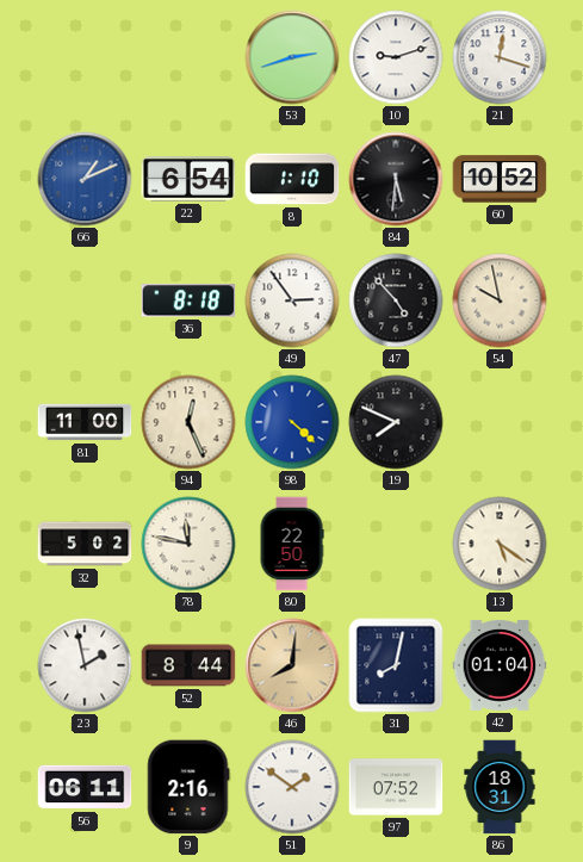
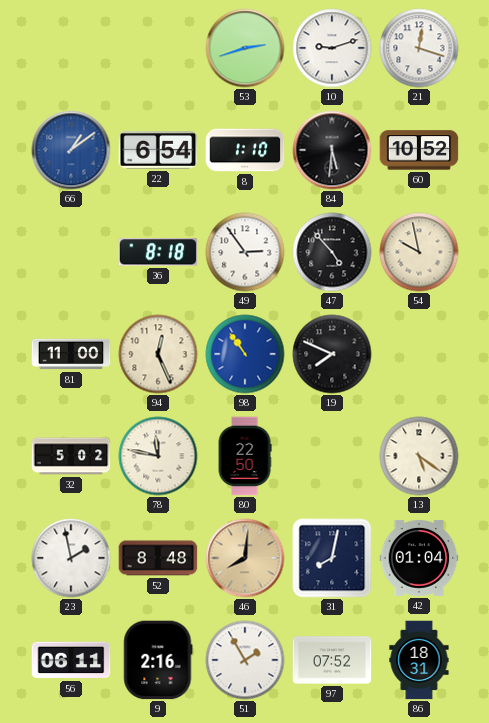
66: 1:11 -> 1:09
98: 4:22 -> 10:54
52: 8:44 -> 8:48
51: 1:51 -> 1:55
